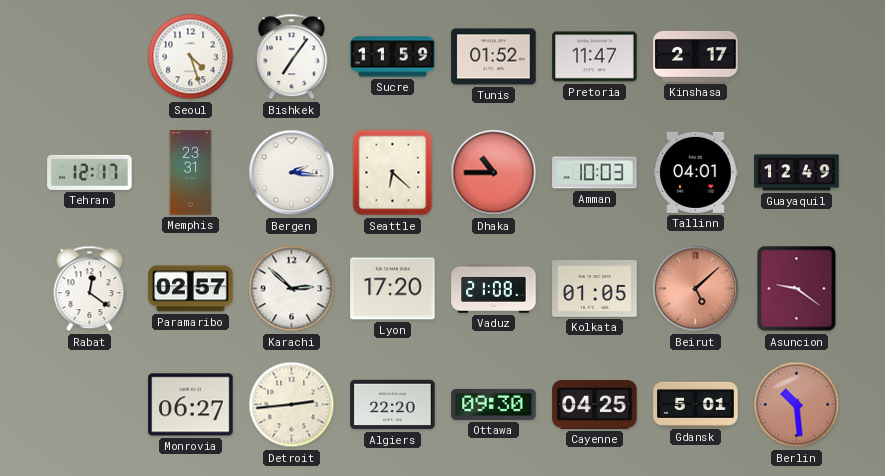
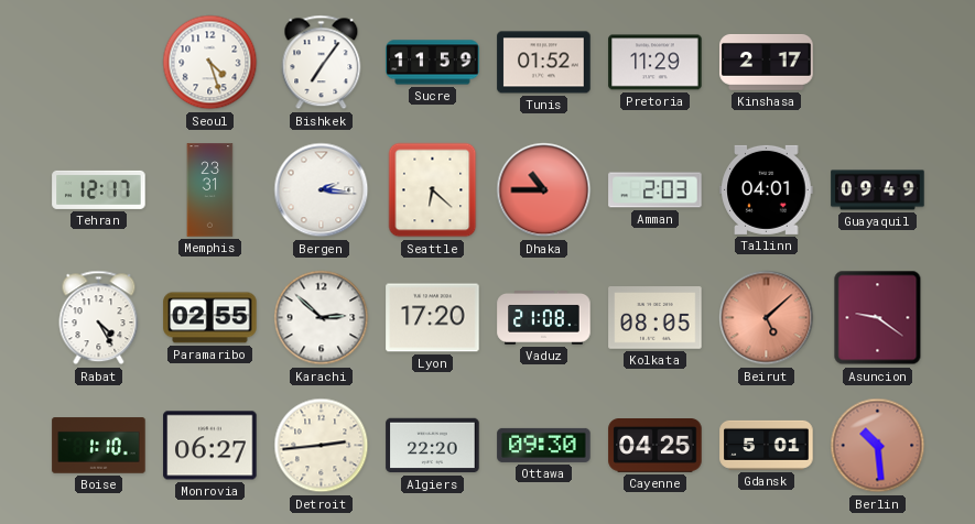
Pretoria: 11:47 -> 11:29
Amman: 10:03 -> 2:03
Guayaquil: 12:49 -> 09:49
Rabat: 12:21 -> 4:25
Paramaribo: 02:57 -> 02:55
Kolkata: 01:05 -> 08:05
Boise: none -> 1:10
